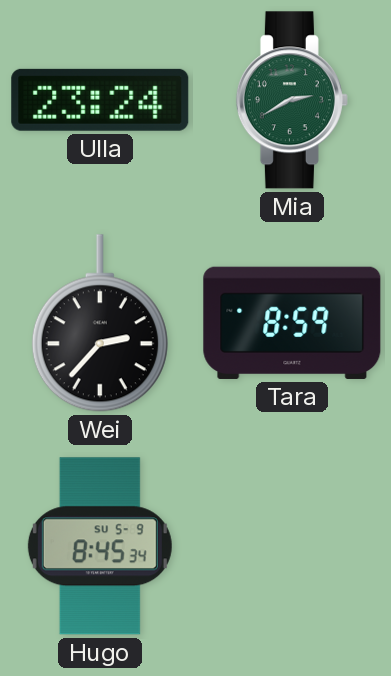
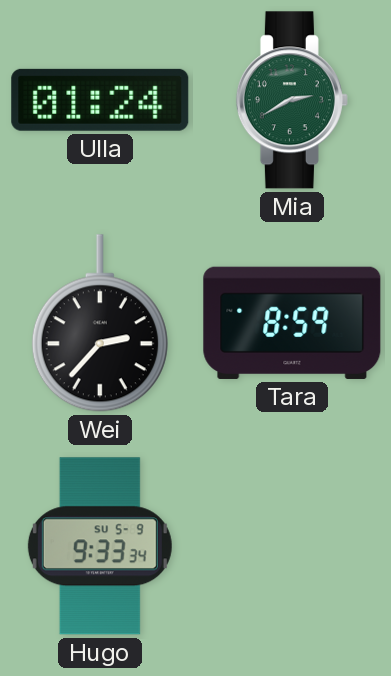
Ulla: 23:24 -> 01:24
Hugo: 8:45 -> 9:33
